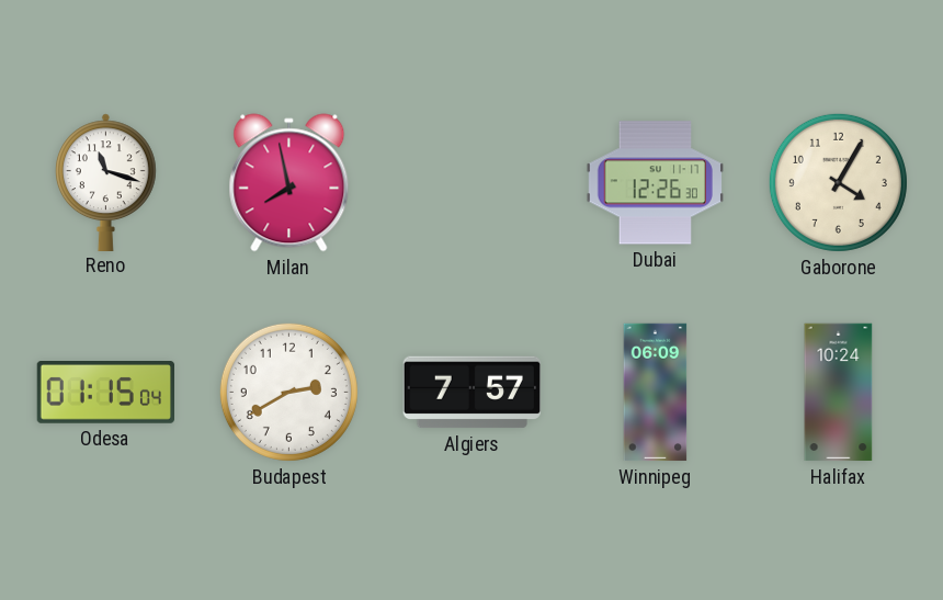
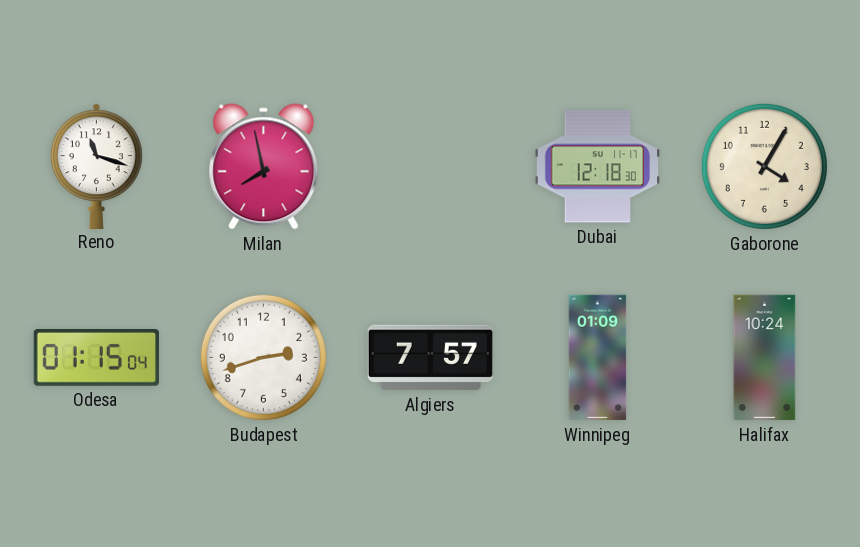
Dubai: 12:26 -> 12:18
Budapest: 2:40 -> 2:42
Winnipeg: 06:09 -> 01:09
